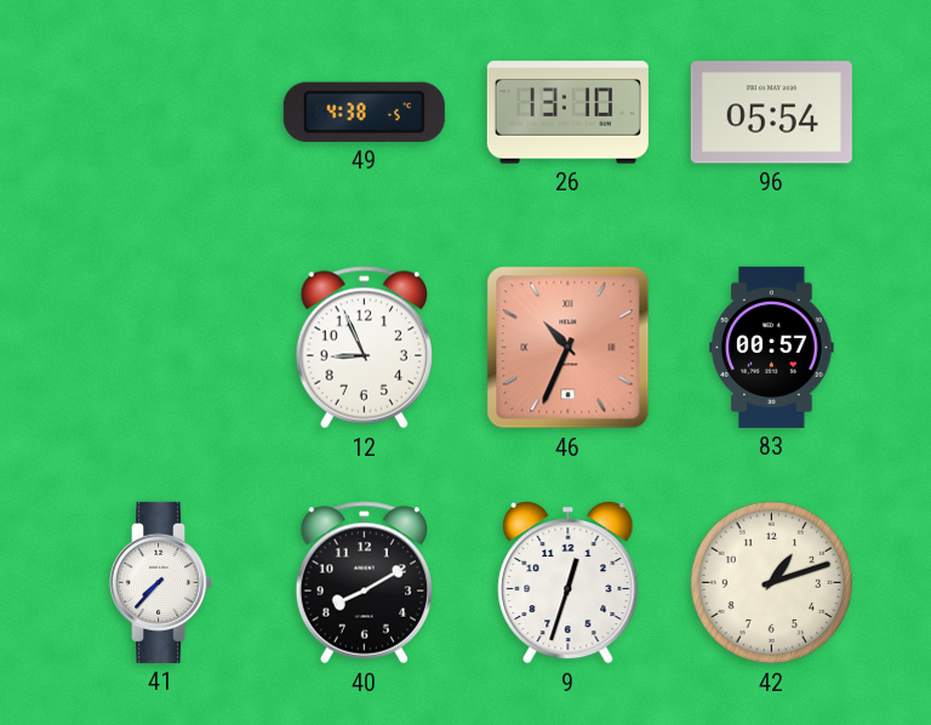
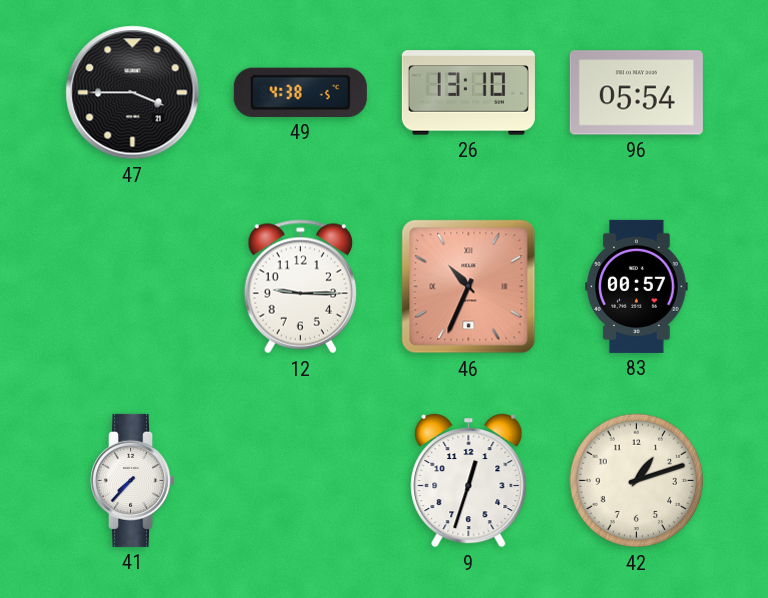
47: none -> 3:45
12: 8:56 -> 9:15
40: 8:10 -> none
